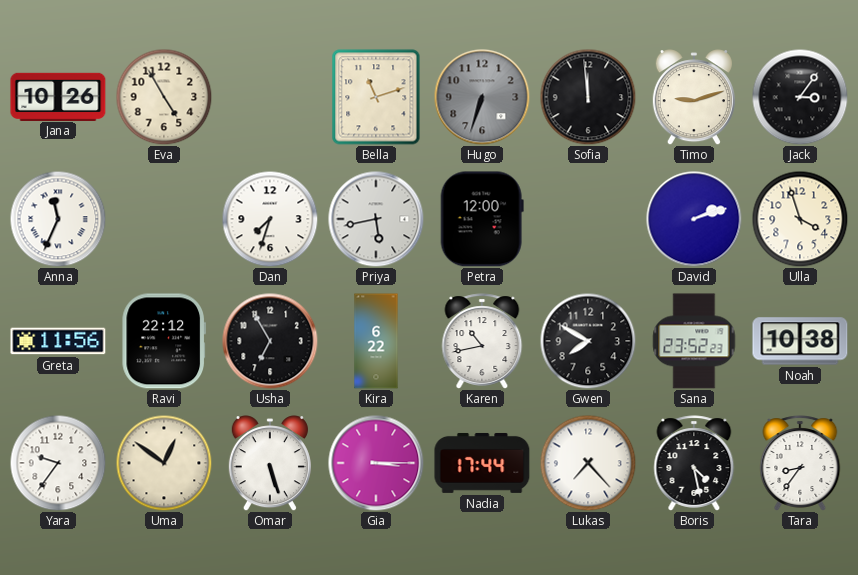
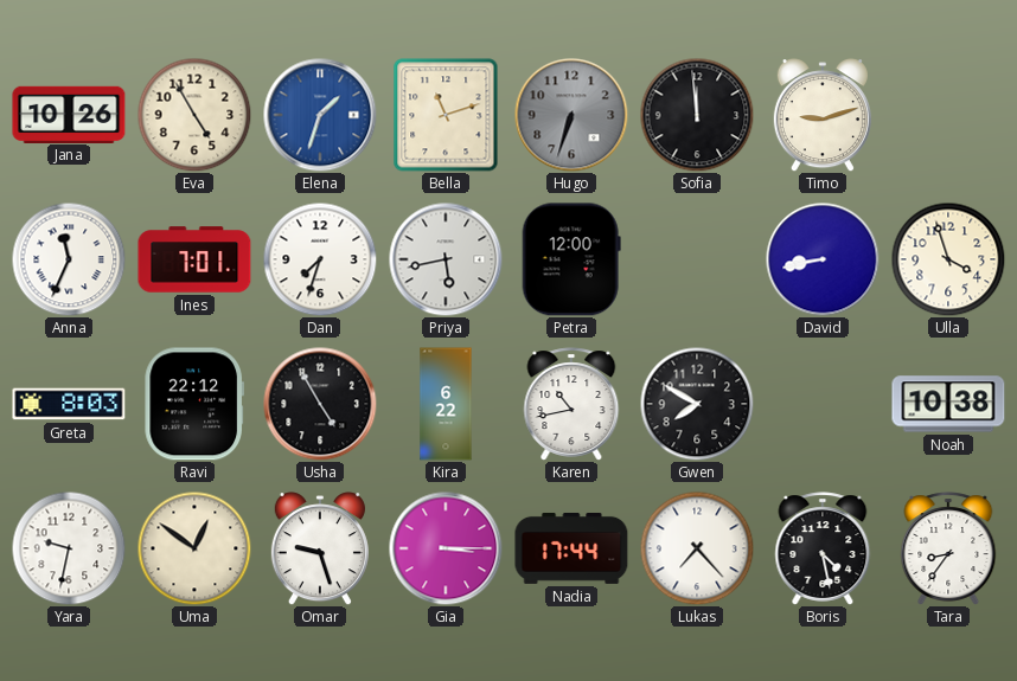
Elena: none -> 1:33
Jack: 3:06 -> none
Ines: none -> 7:01
David: 2:12 -> 8:43
Greta: 11:56 -> 8:03
Usha: 6:55 -> 4:55
Sana: 23:52 -> none
Yara: 9:36 -> 9:32
Omar: 5:27 -> 9:27
